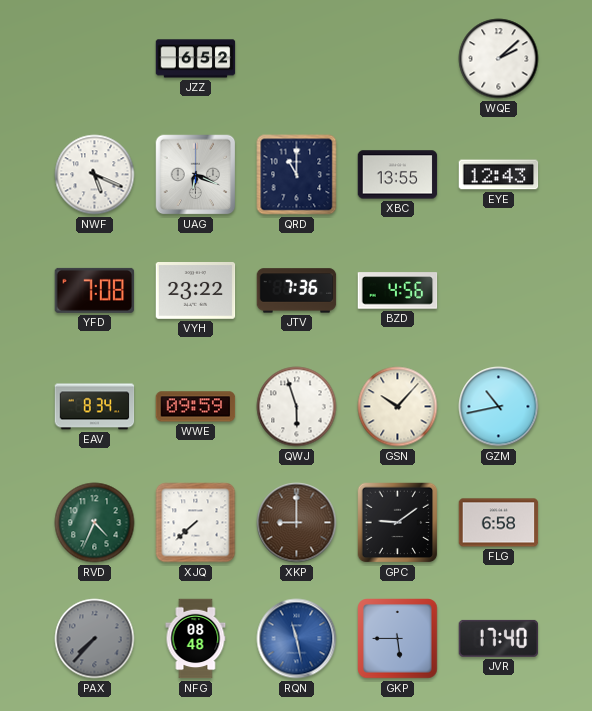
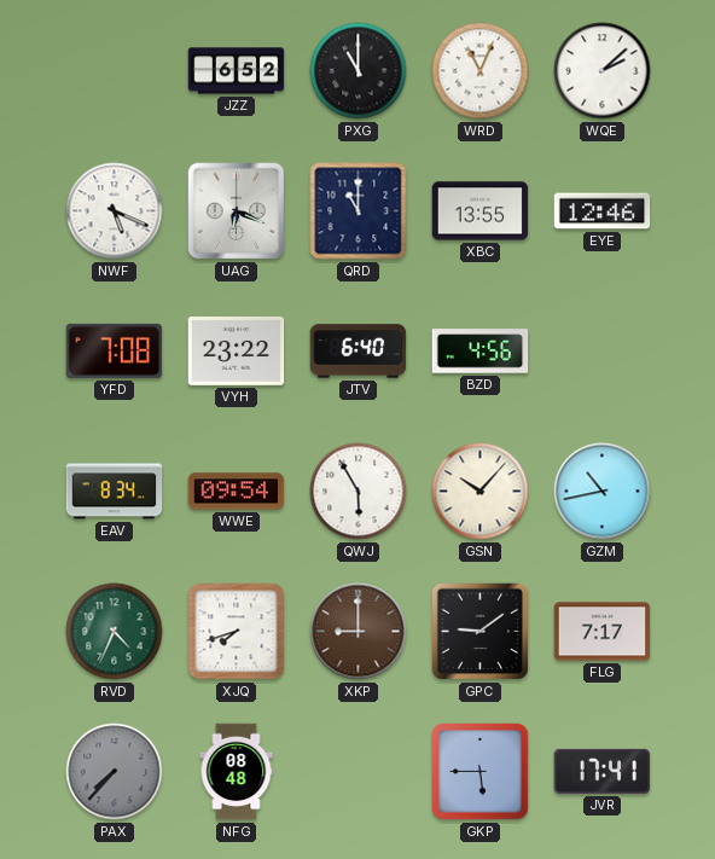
PXG: none -> 11:00
WRD: none -> 11:04
EYE: 12:43 -> 12:46
JTV: 7:36 -> 6:40
WWE: 09:59 -> 09:54
QWJ: 5:57 -> 5:55
XJQ: 7:38 -> 7:42
FLG: 6:58 -> 7:17
RQN: 11:28 -> none
JVR: 17:40 -> 17:41
